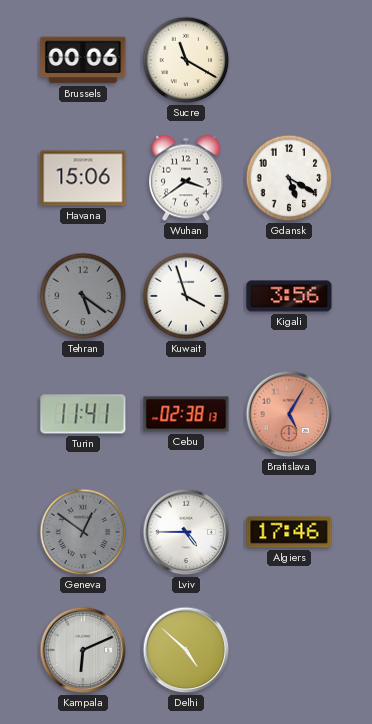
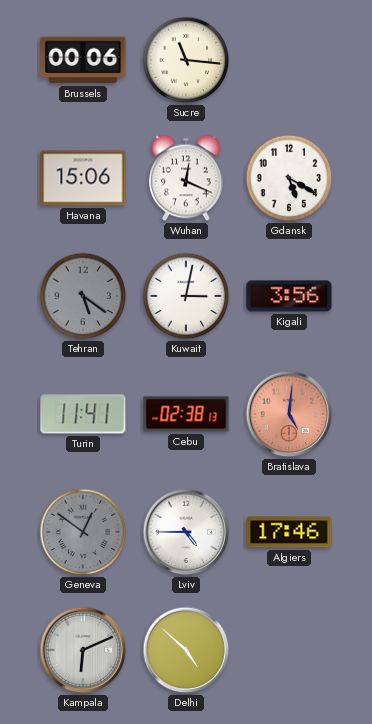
Sucre: 11:20 -> 11:16
Wuhan: 3:39 -> 12:19
Kuwait: 3:57 -> 3:02
Bratislava: 5:05 -> 5:01
